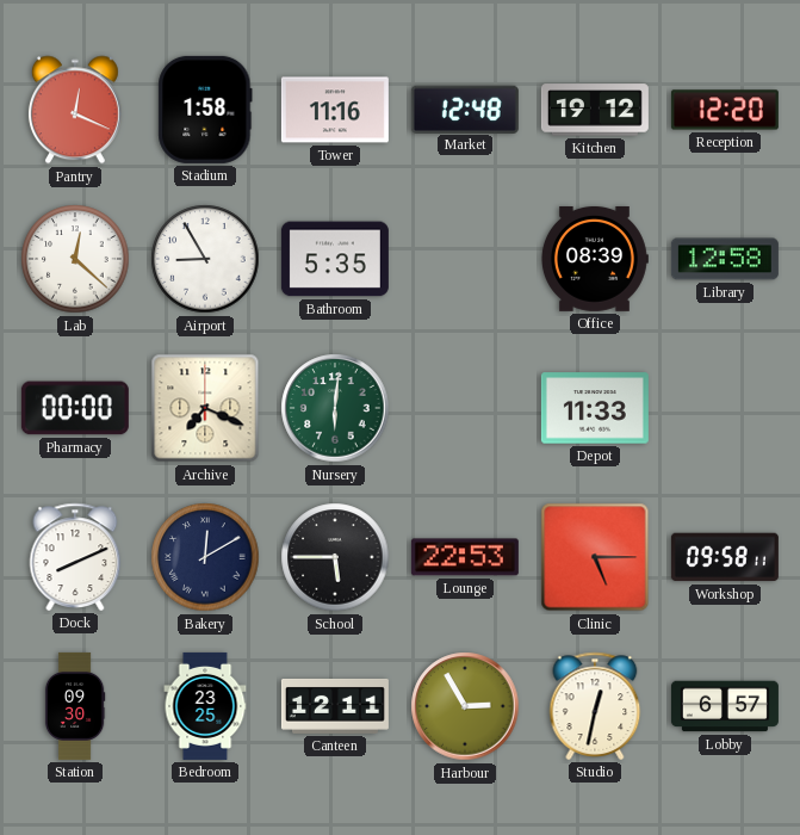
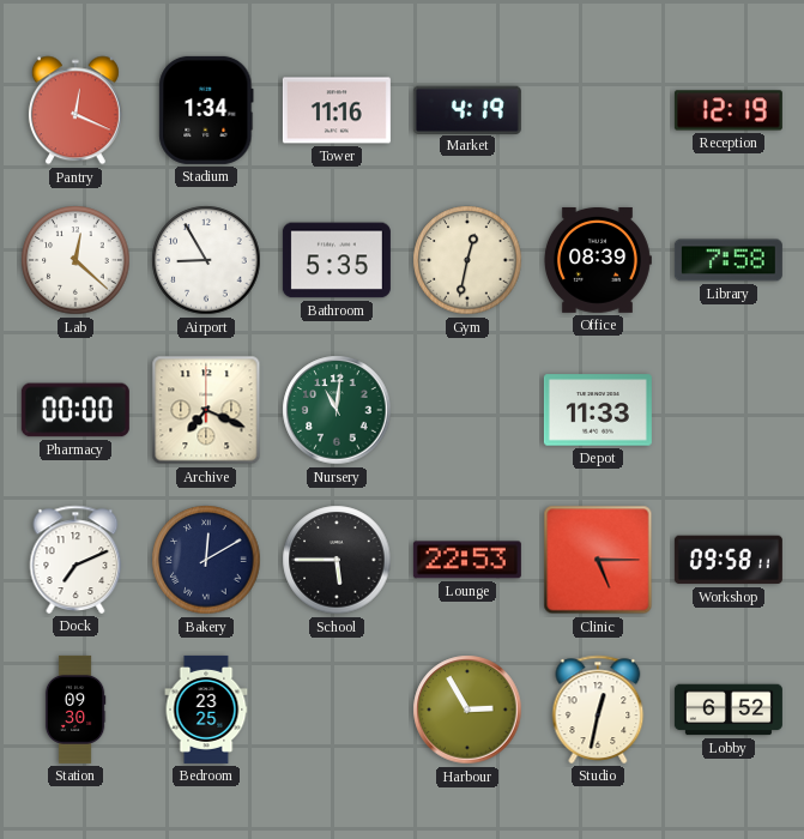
Stadium: 1:58 -> 1:34
Market: 12:48 -> 4:19
Kitchen: 19:12 -> none
Reception: 12:20 -> 12:19
Gym: none -> 12:32
Library: 12:58 -> 7:58
Nursery: 6:01 -> 11:01
Dock: 8:11 -> 7:11
Canteen: 12:11 -> none
Lobby: 6:57 -> 6:52
